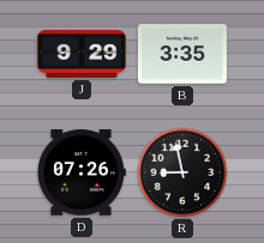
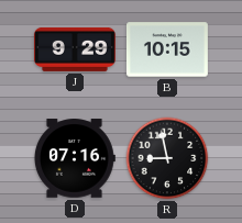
B: 3:35 -> 10:15
D: 07:26 -> 07:16
